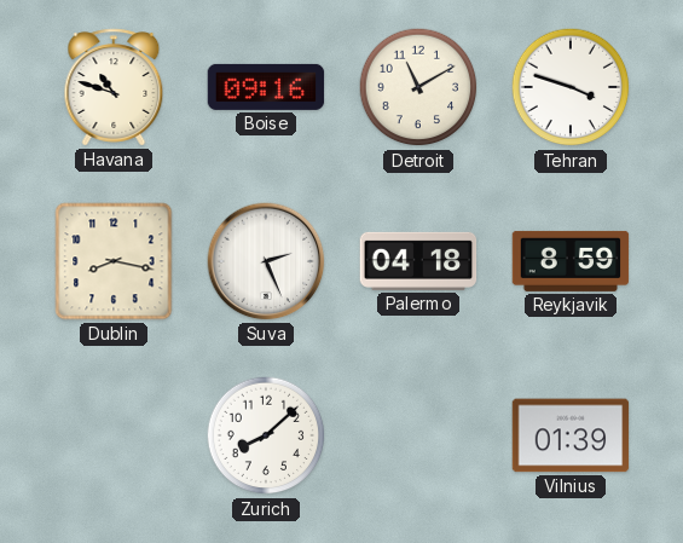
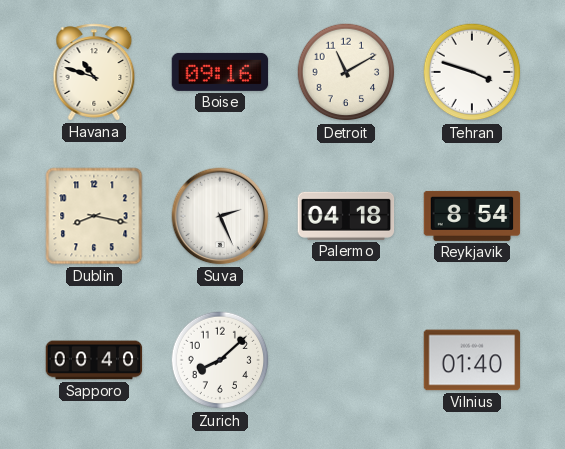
Reykjavik: 8:59 -> 8:54
Sapporo: none -> 00:40
Vilnius: 01:39 -> 01:40
